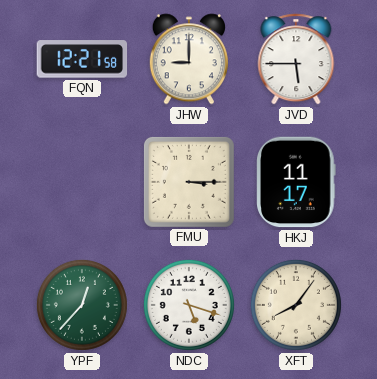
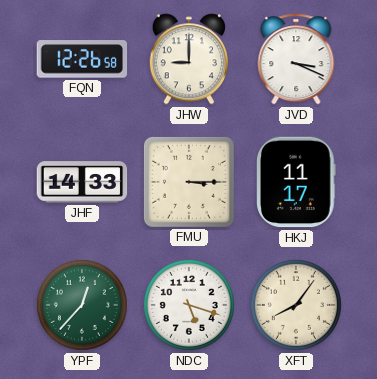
FQN: 12:21 -> 12:26
JVD: 5:45 -> 3:19
JHF: none -> 14:33
